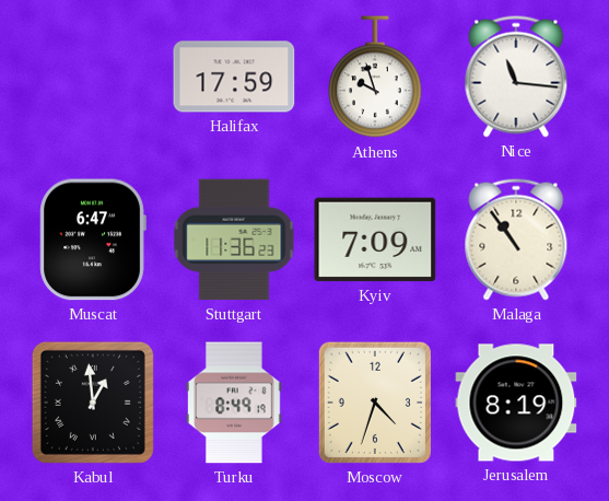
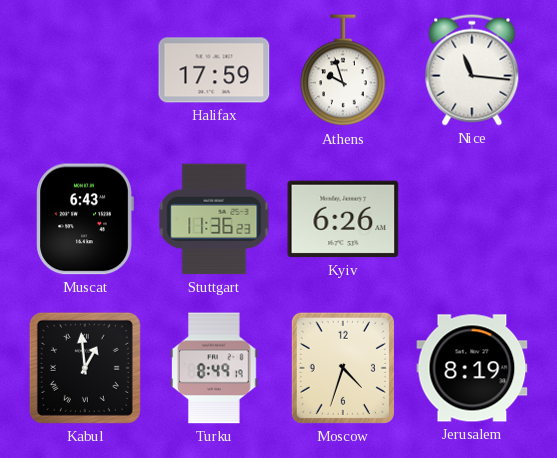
Muscat: 6:47 -> 6:43
Kyiv: 7:09 -> 6:26
Malaga: 10:54 -> none
